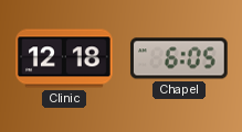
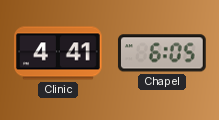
Clinic: 12:18 -> 4:41
